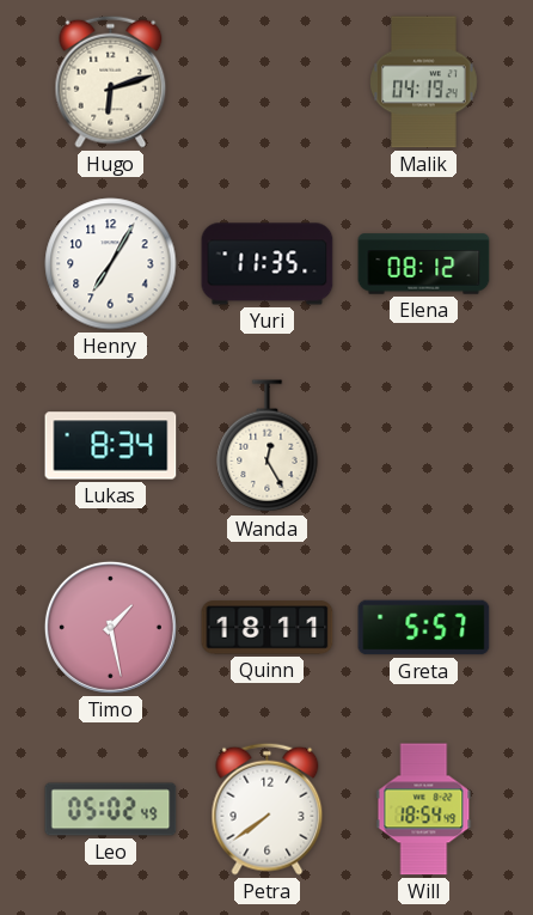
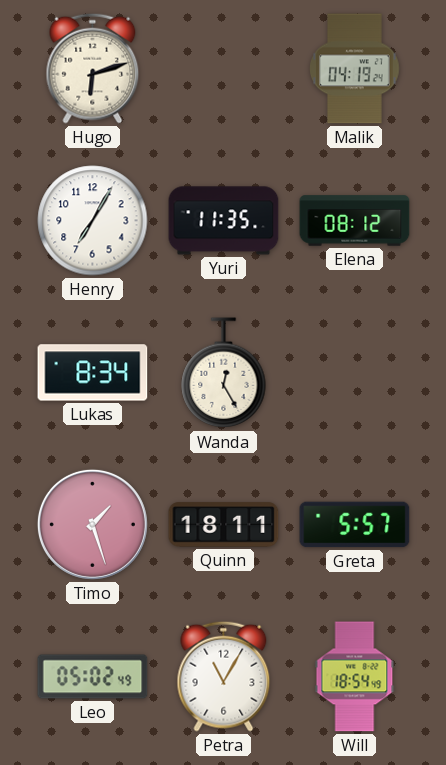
Timo: 1:28 -> 1:27
Petra: 7:39 -> 11:05
